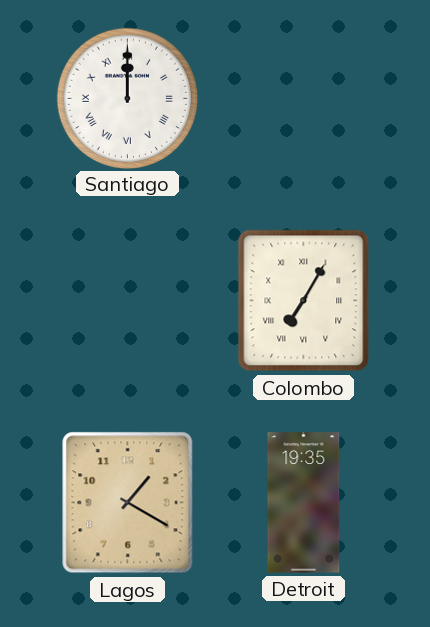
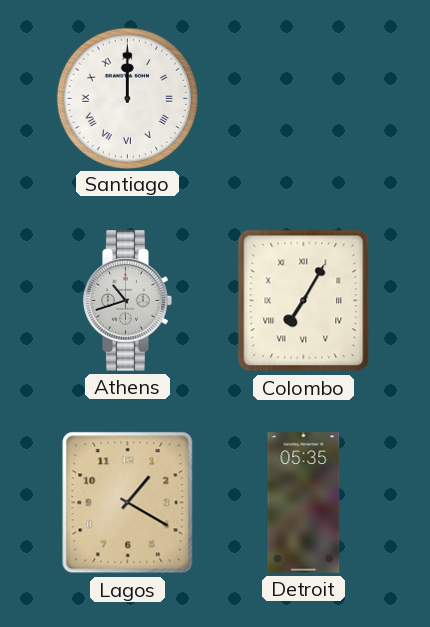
Athens: none -> 10:42
Detroit: 19:35 -> 05:35
